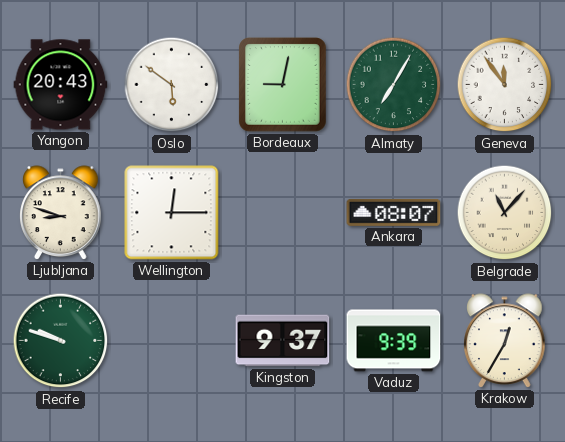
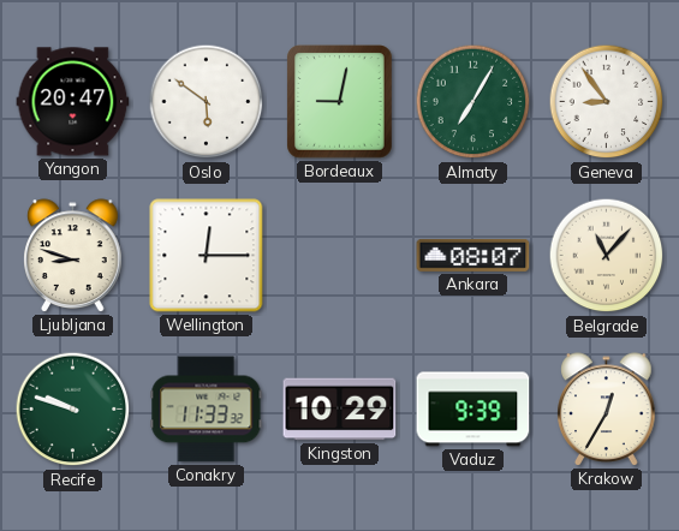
Yangon: 20:43 -> 20:47
Geneva: 11:54 -> 8:54
Conakry: none -> 11:33
Kingston: 9:37 -> 10:29
